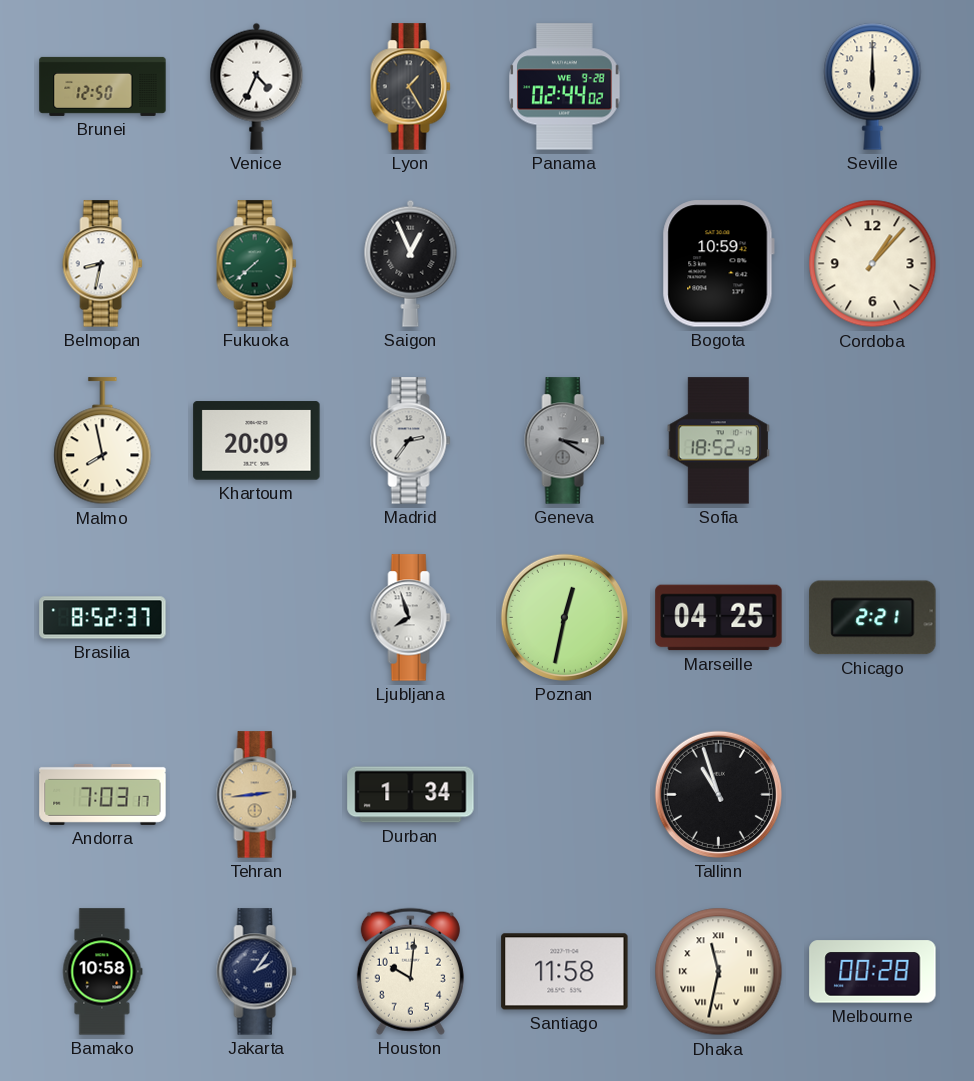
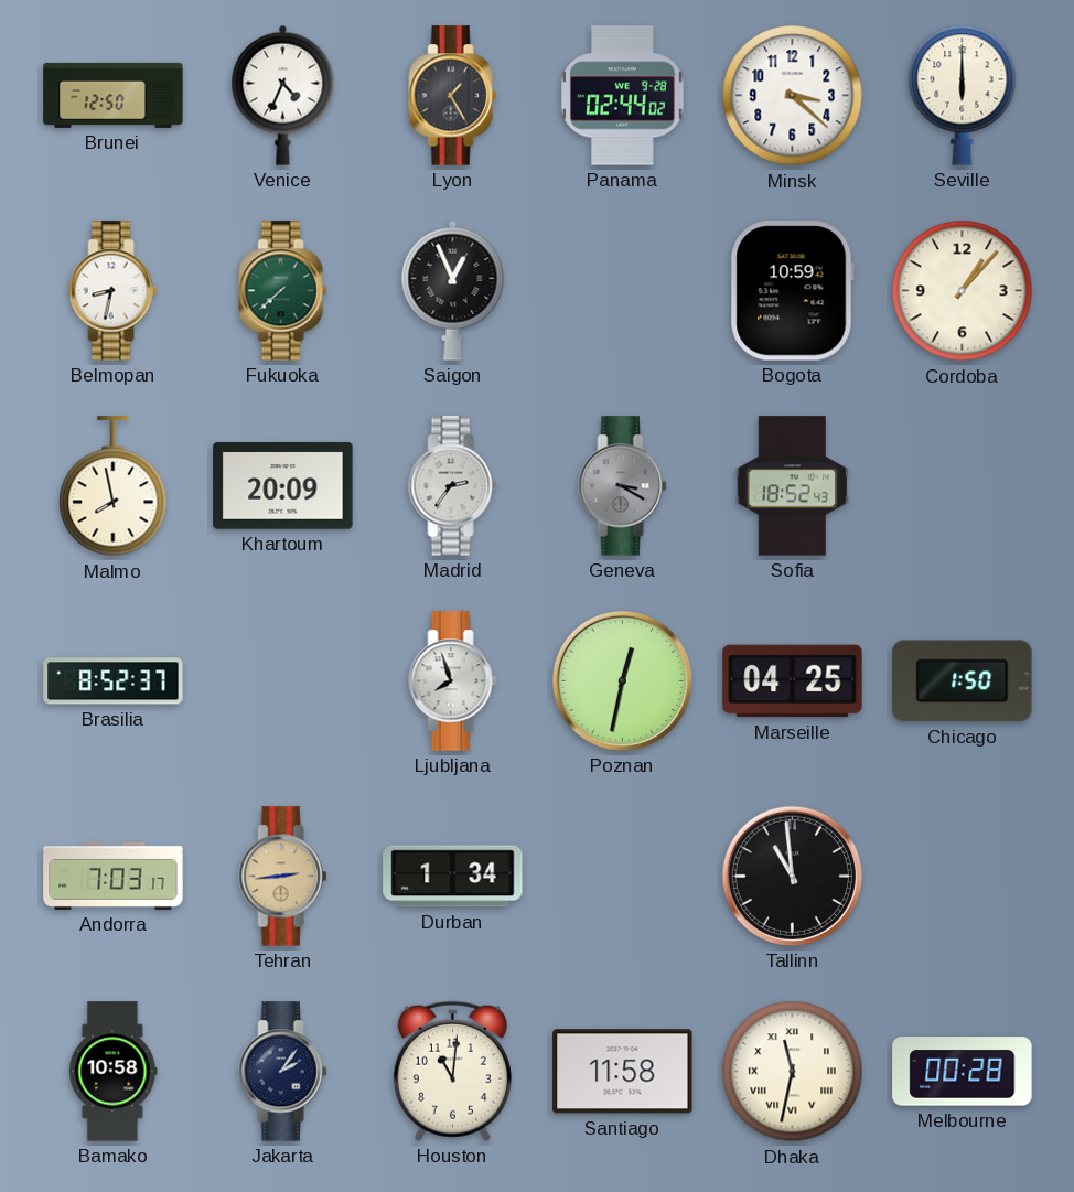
Minsk: none -> 3:22
Chicago: 2:21 -> 1:50
Tallinn: 10:57 -> 10:59
Houston: 10:01 -> 11:01
